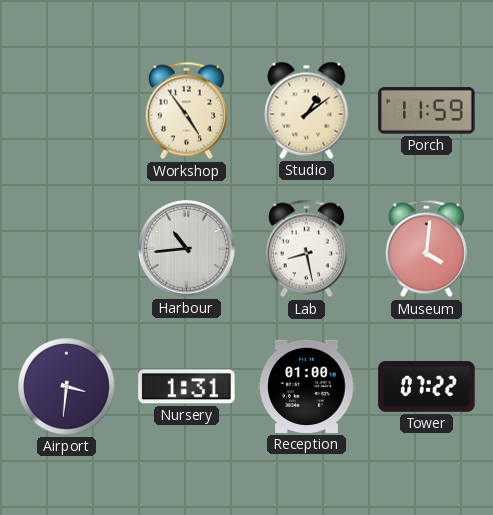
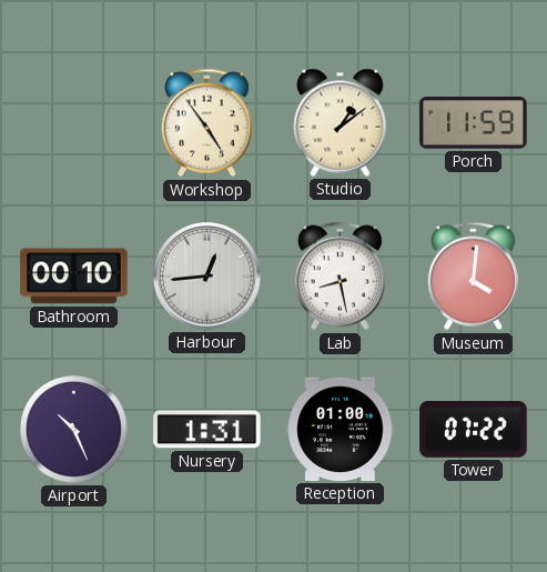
Bathroom: none -> 00:10
Harbour: 10:44 -> 12:44
Airport: 3:31 -> 10:26
